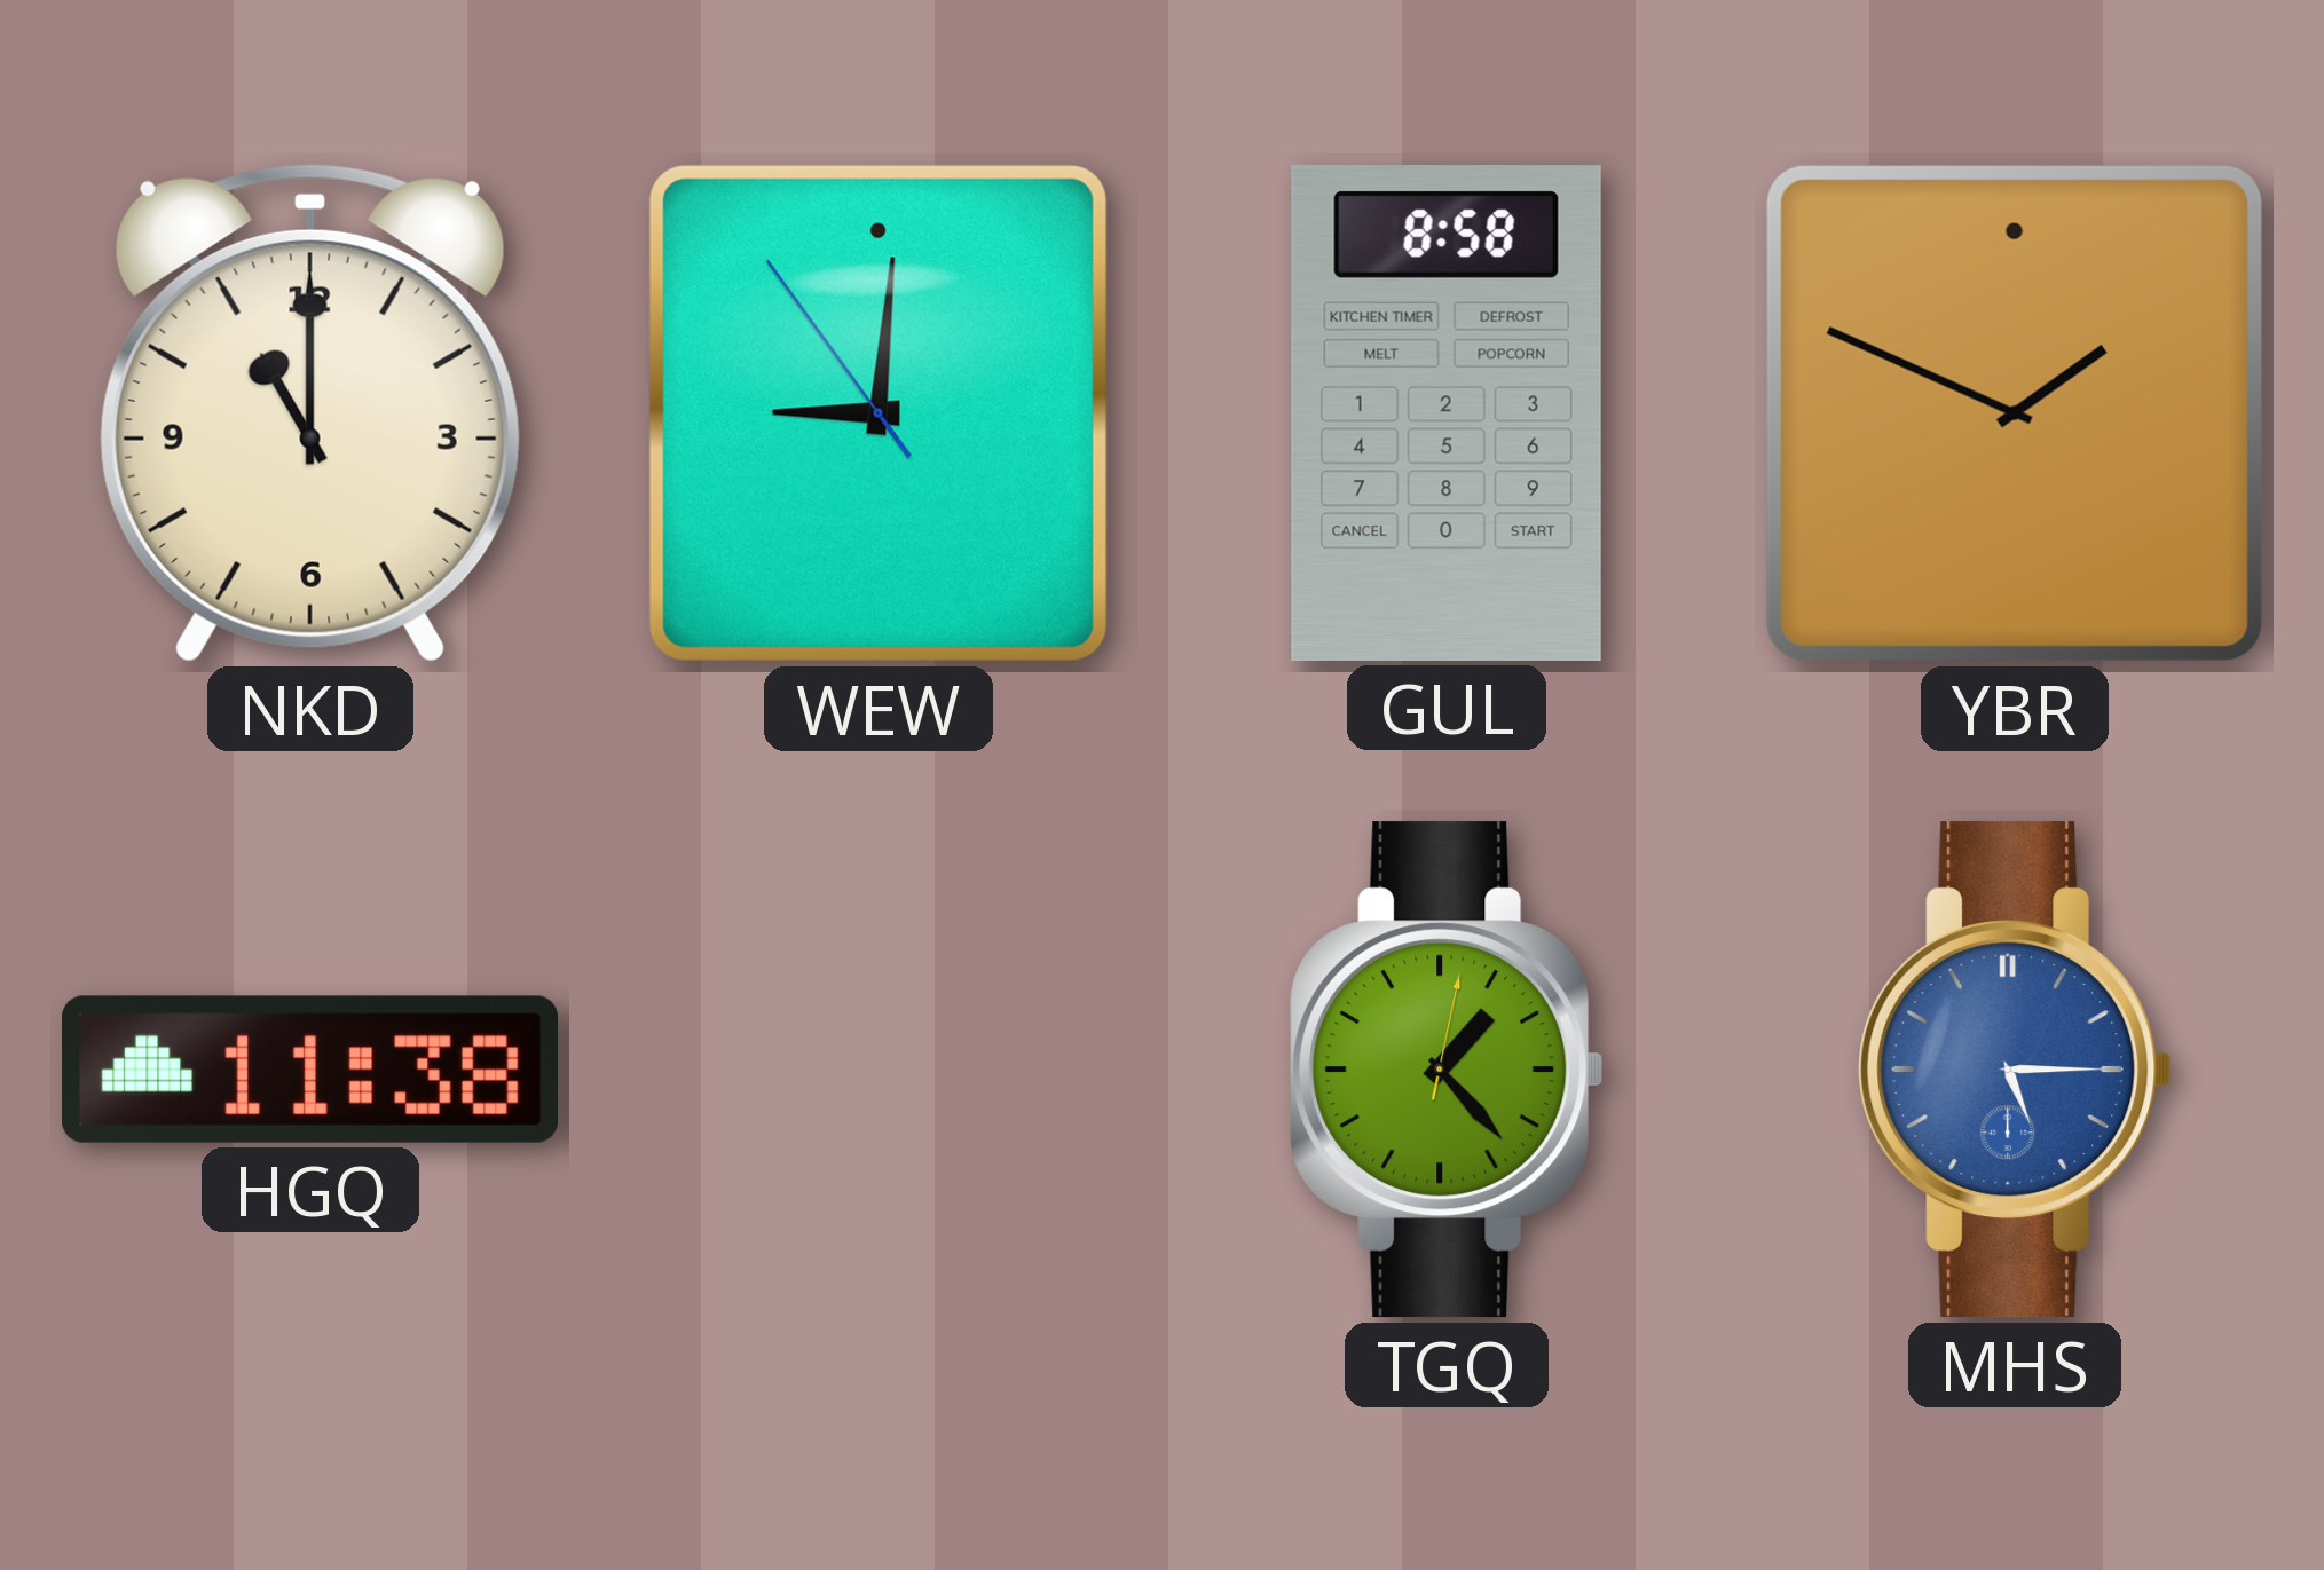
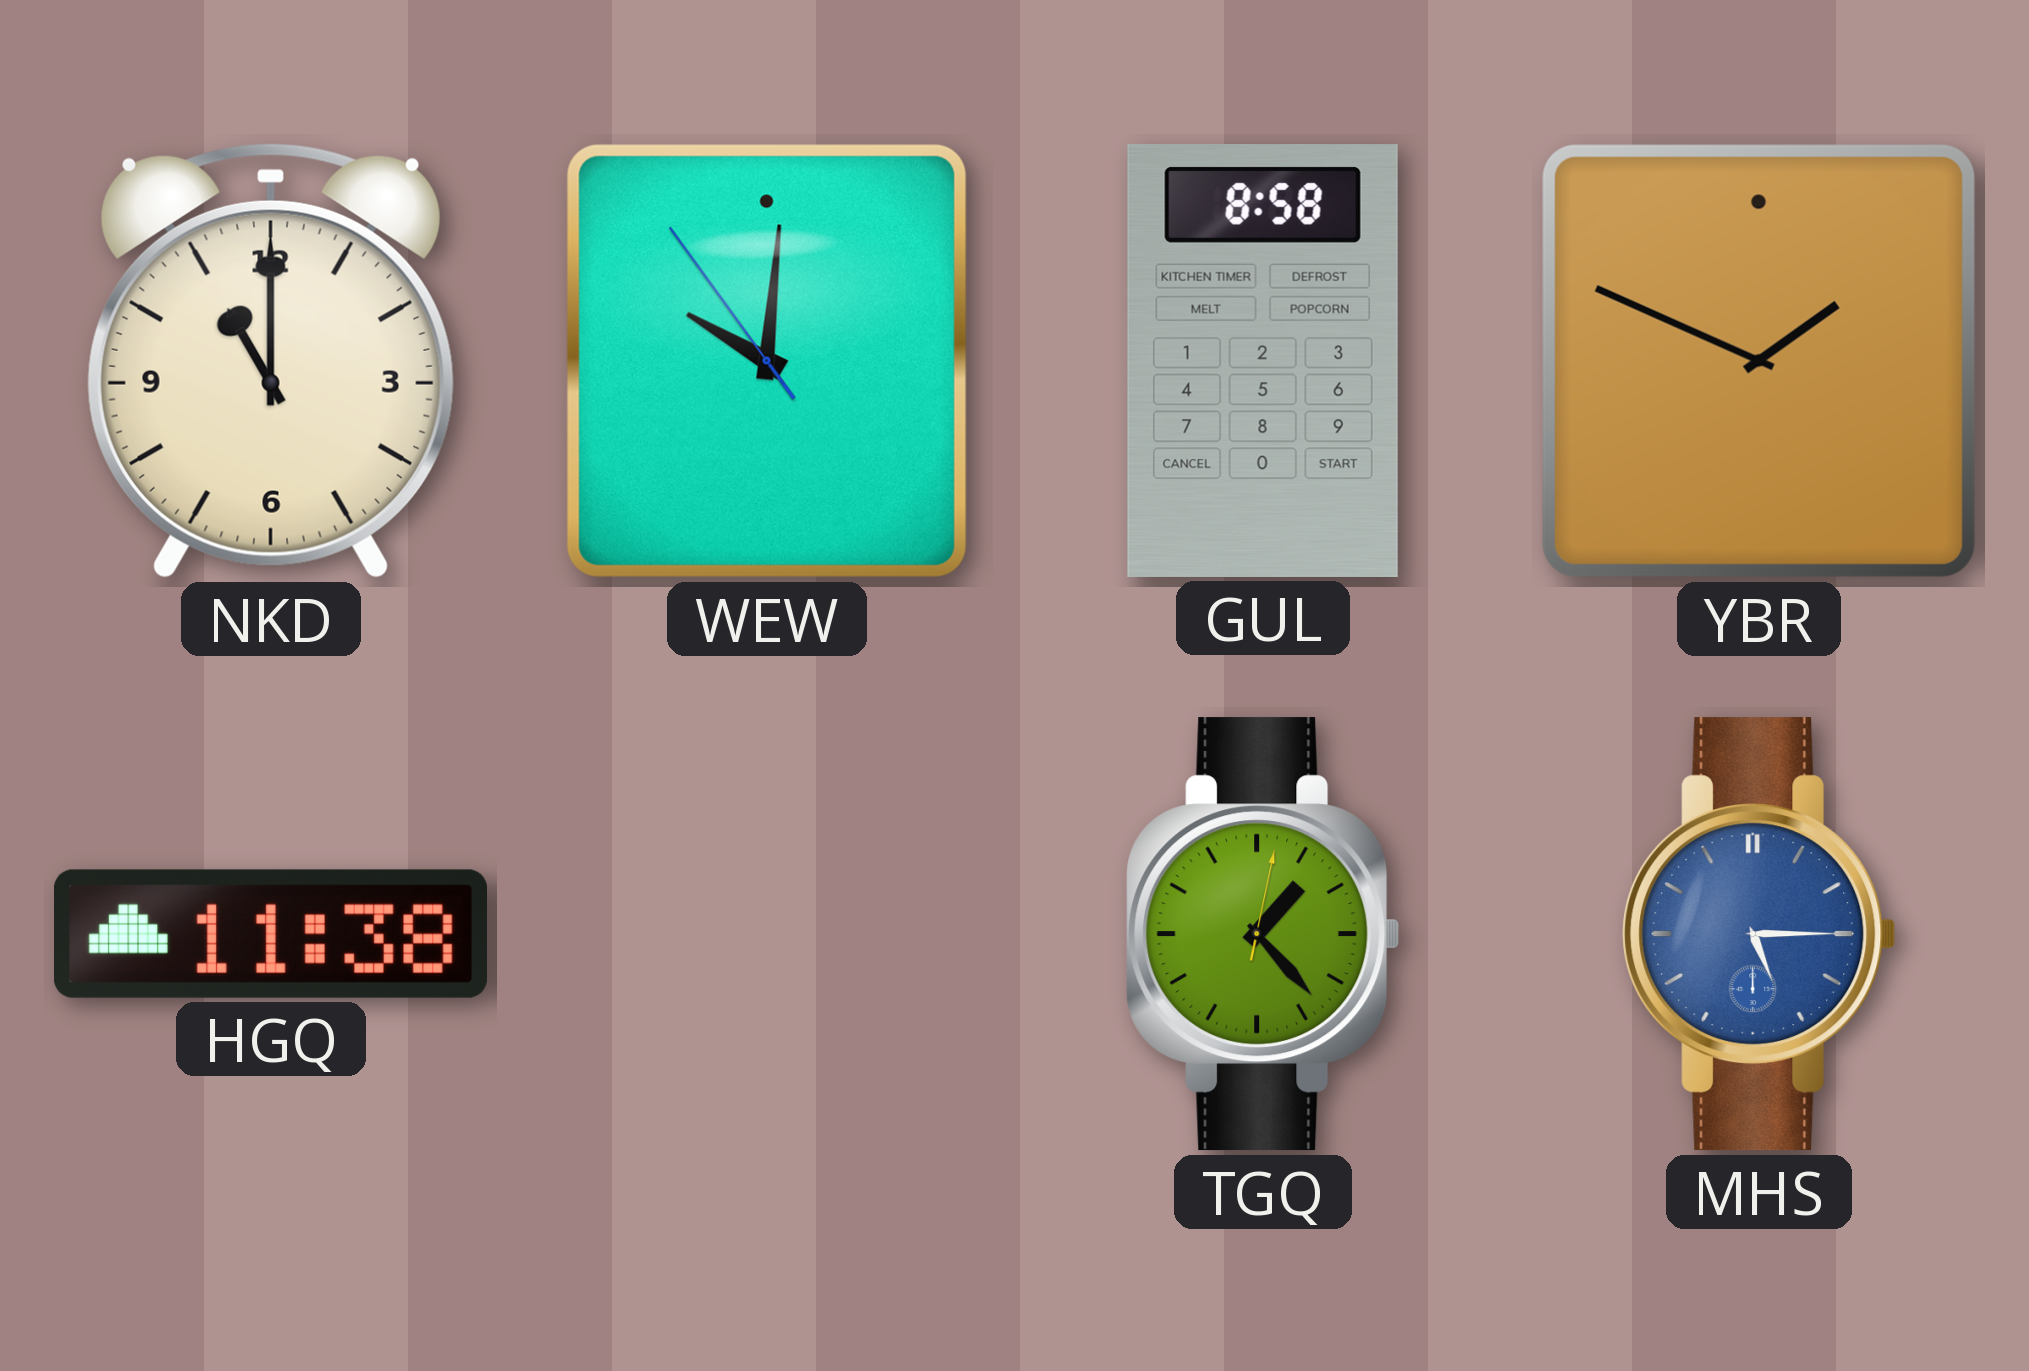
WEW: 9:00 -> 10:00
